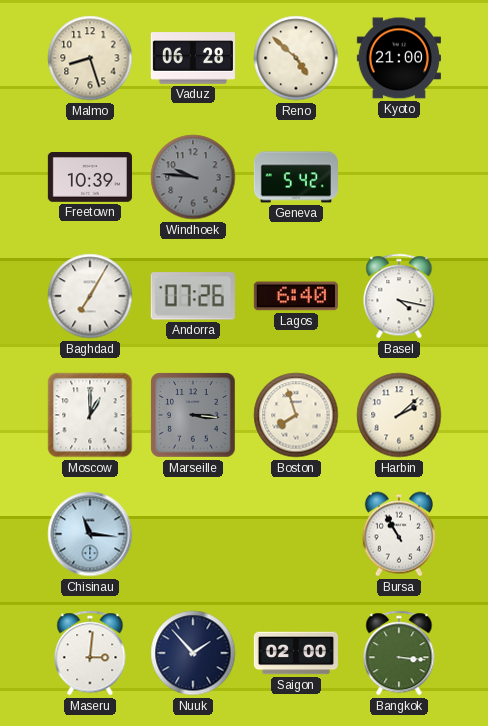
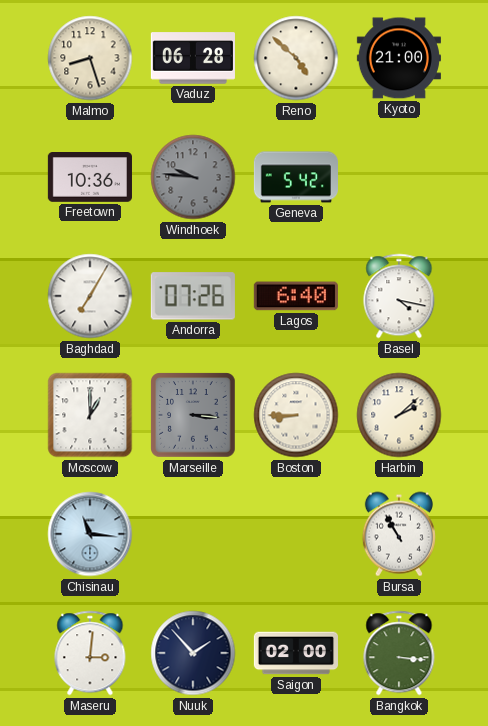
Freetown: 10:39 -> 10:36
Boston: 7:57 -> 8:45
